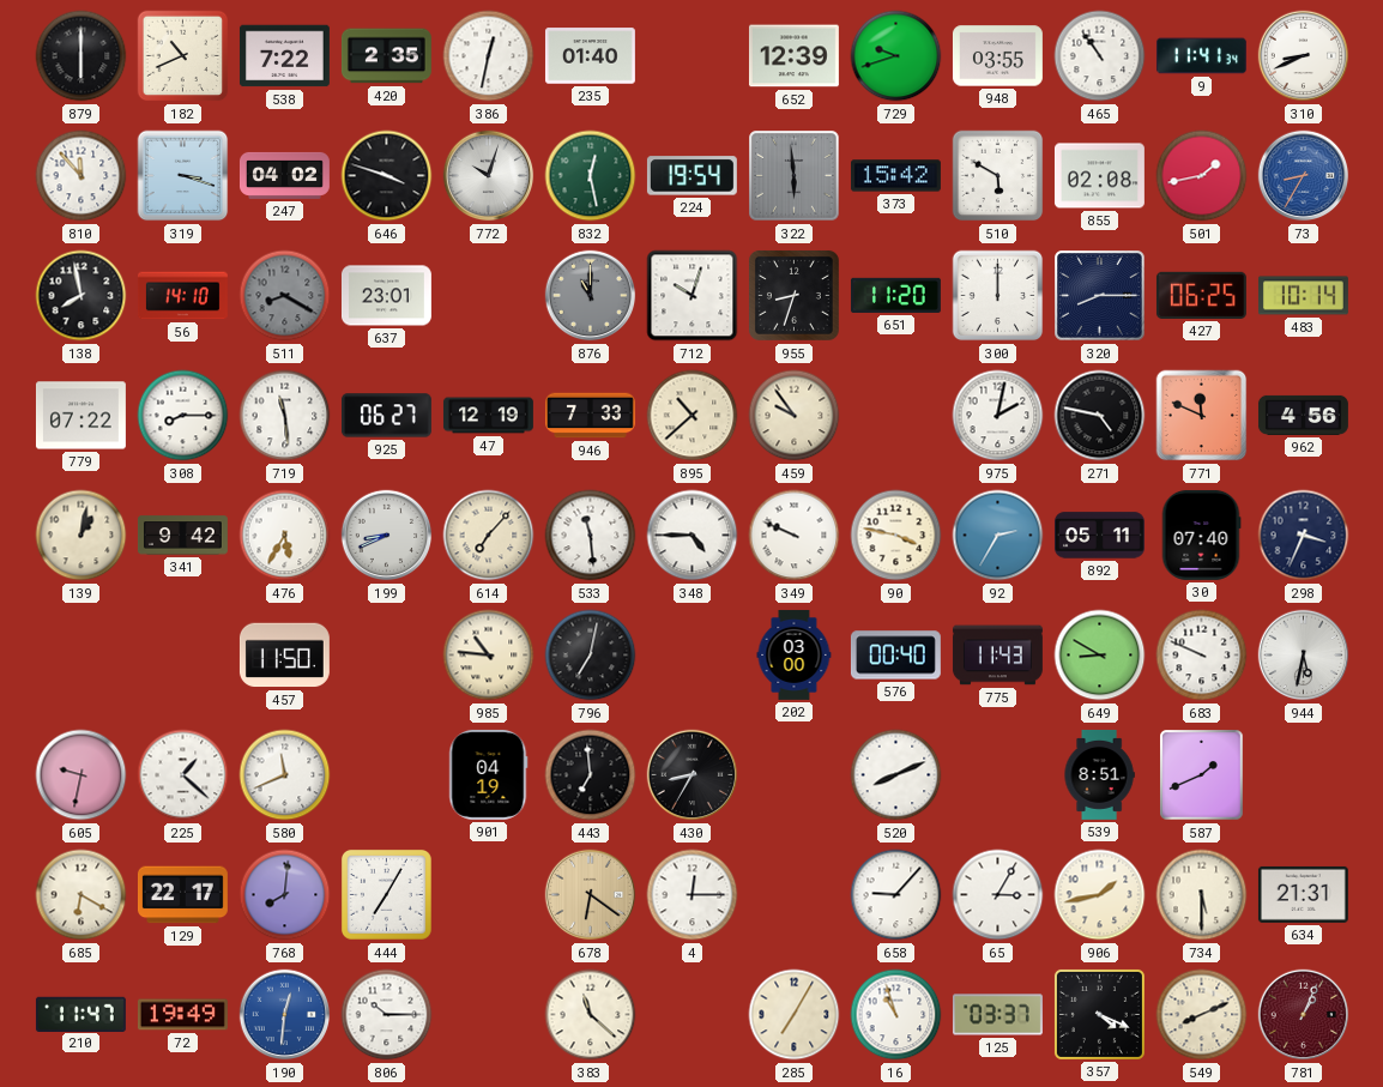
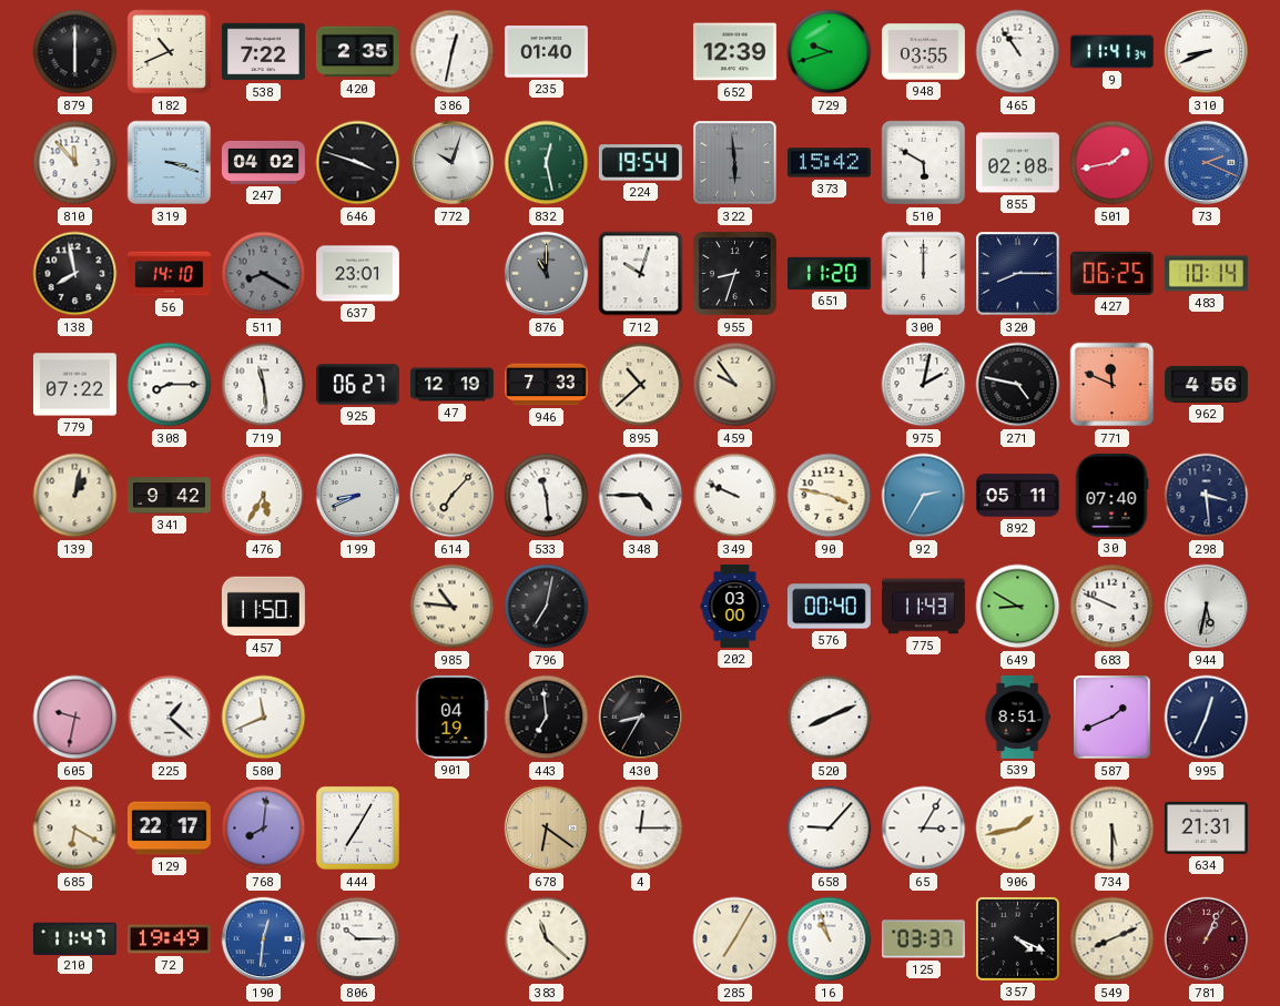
73: 8:35 -> 2:19
298: 3:34 -> 3:29
995: none -> 12:34
